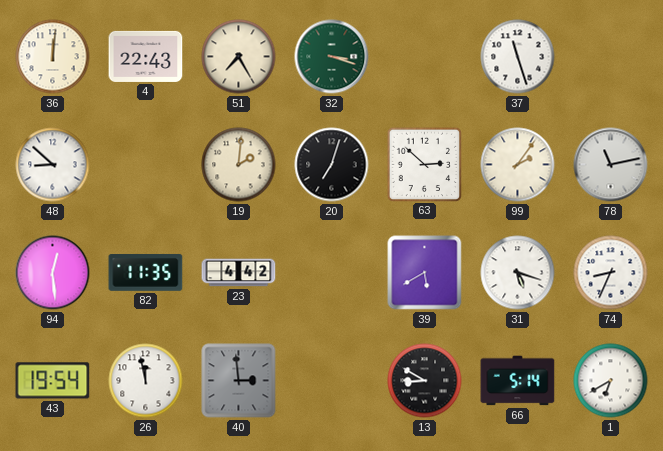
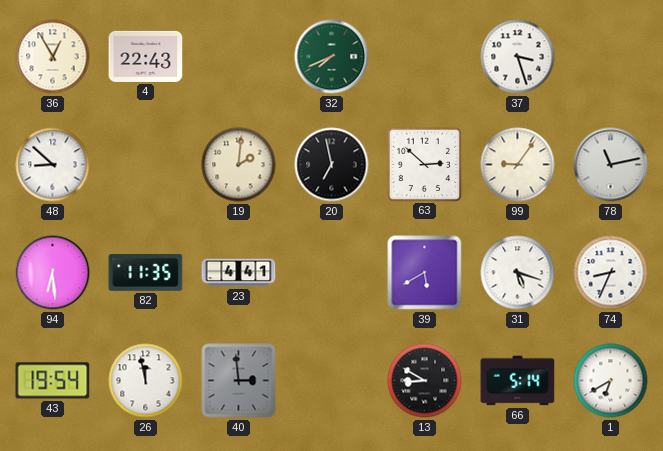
36: 12:01 -> 12:55
51: 7:25 -> none
32: 3:18 -> 7:41
37: 11:27 -> 3:27
20: 7:03 -> 6:58
99: 2:06 -> 9:06
94: 12:29 -> 6:29
23: 4:42 -> 4:41
